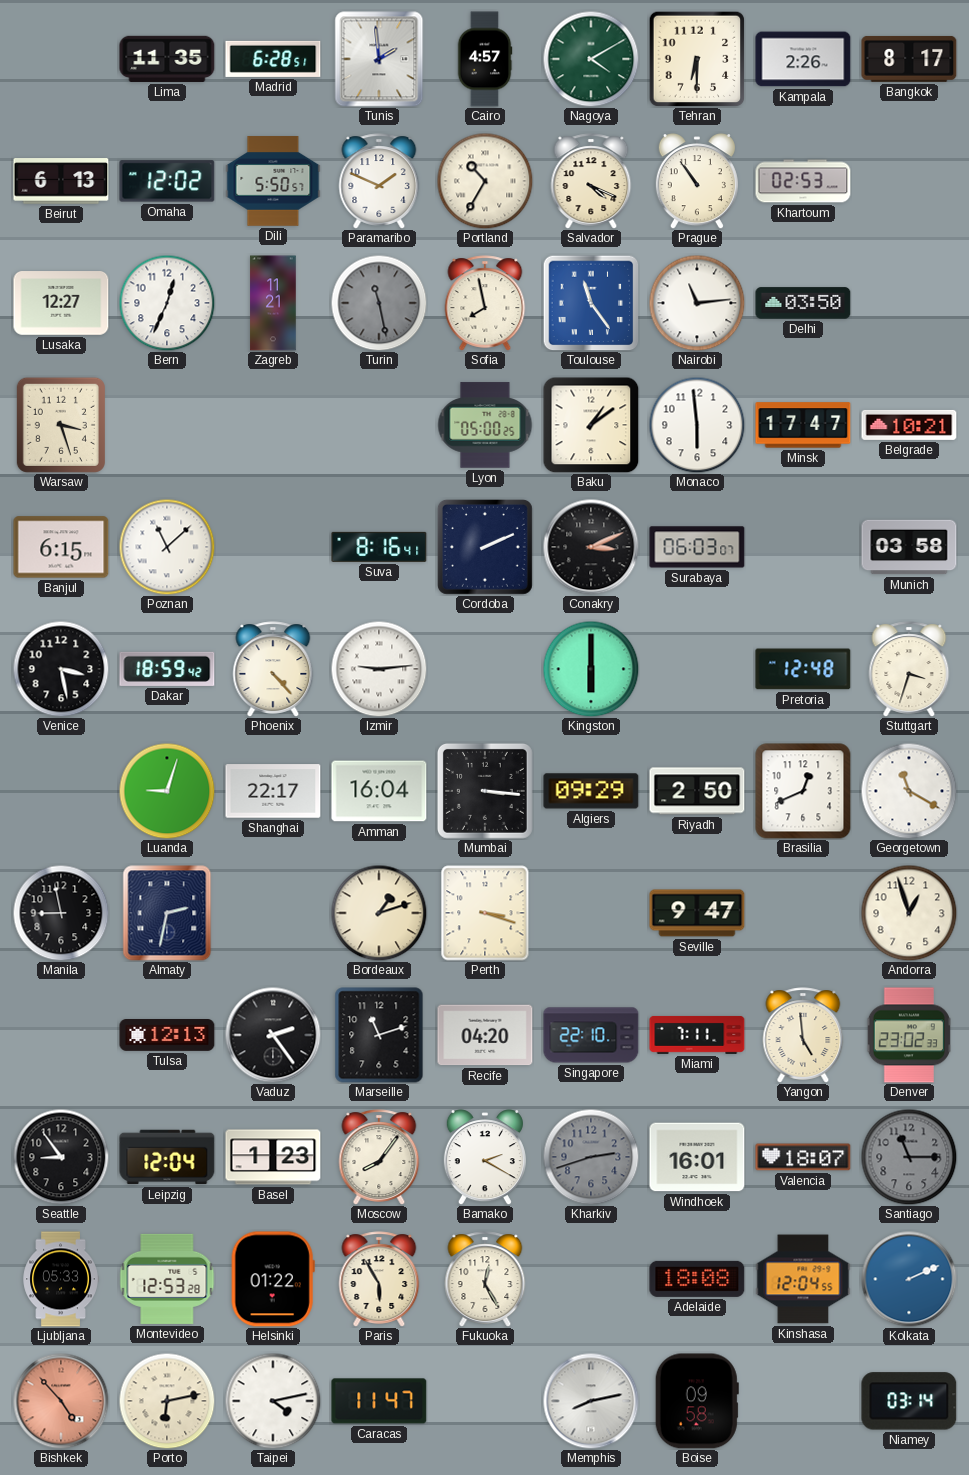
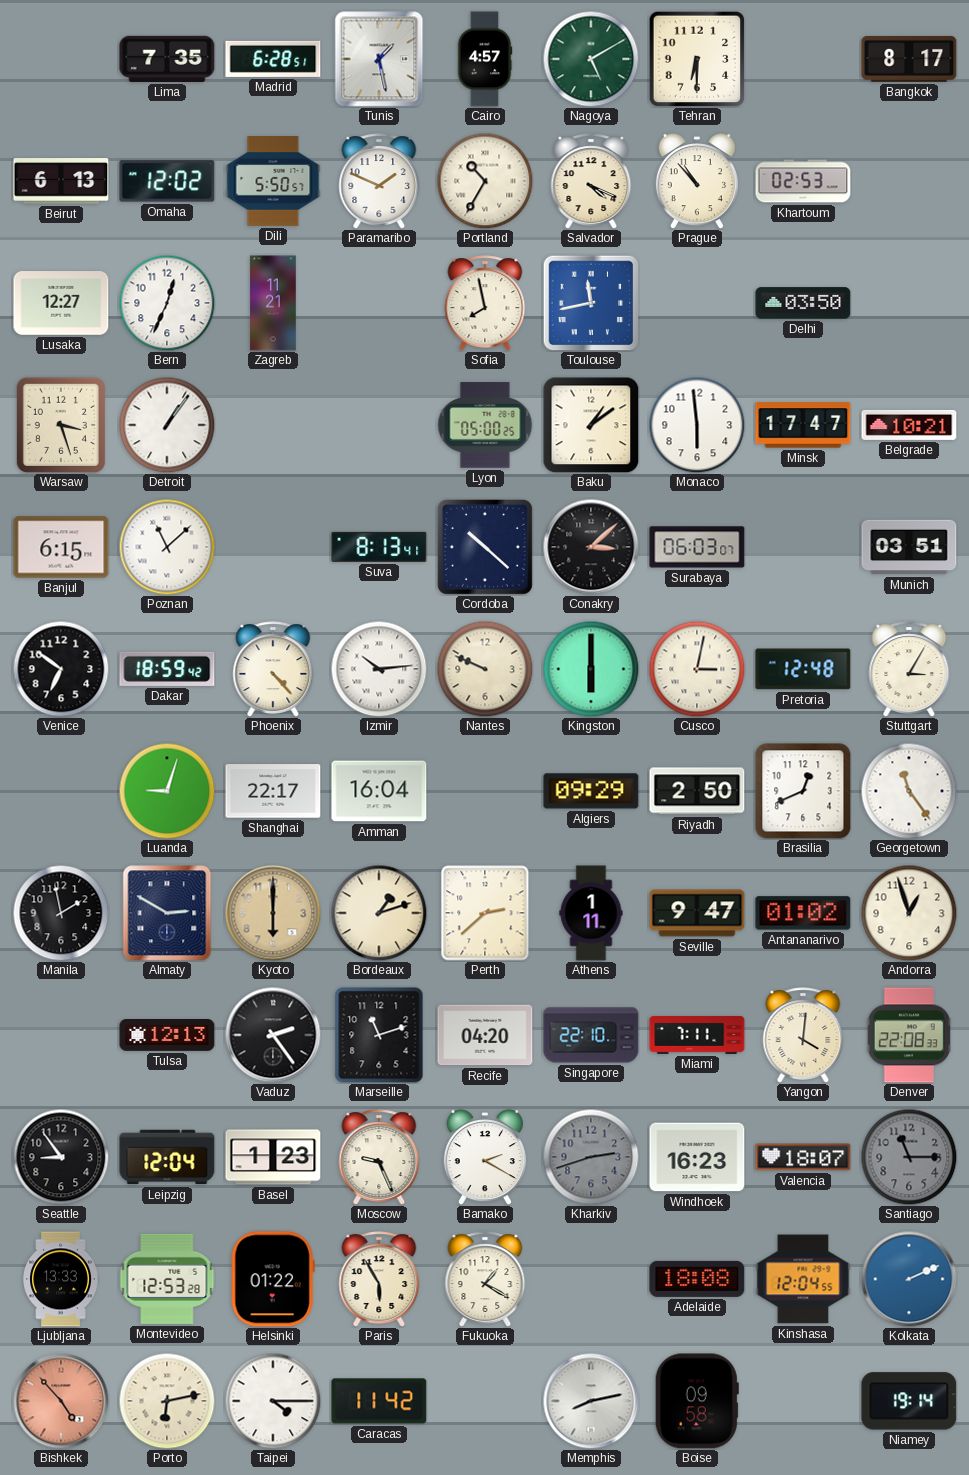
Lima: 11:35 -> 7:35
Tunis: 1:59 -> 1:28
Nagoya: 4:10 -> 5:10
Kampala: 2:26 -> none
Prague: 10:54 -> 10:53
Turin: 11:28 -> none
Toulouse: 11:24 -> 11:43
Nairobi: 11:14 -> none
Detroit: none -> 1:06
Suva: 8:16 -> 8:13
Cordoba: 2:11 -> 10:22
Conakry: 3:11 -> 3:08
Munich: 03:58 -> 03:51
Venice: 3:28 -> 6:51
Izmir: 9:14 -> 10:14
Nantes: none -> 9:49
Cusco: none -> 3:02
Stuttgart: 3:33 -> 3:05
Mumbai: 3:16 -> none
Georgetown: 11:20 -> 11:24
Manila: 8:58 -> 1:58
Almaty: 2:32 -> 2:50
Kyoto: none -> 6:00
Perth: 3:18 -> 2:38
Athens: none -> 1:11
Antananarivo: none -> 01:02
Yangon: 4:59 -> 4:01
Denver: 23:02 -> 22:08
Moscow: 8:06 -> 9:26
Windhoek: 16:01 -> 16:23
Ljubljana: 05:33 -> 13:33
Fukuoka: 12:25 -> 1:20
Taipei: 4:13 -> 4:15
Caracas: 11:47 -> 11:42
Niamey: 03:14 -> 19:14
